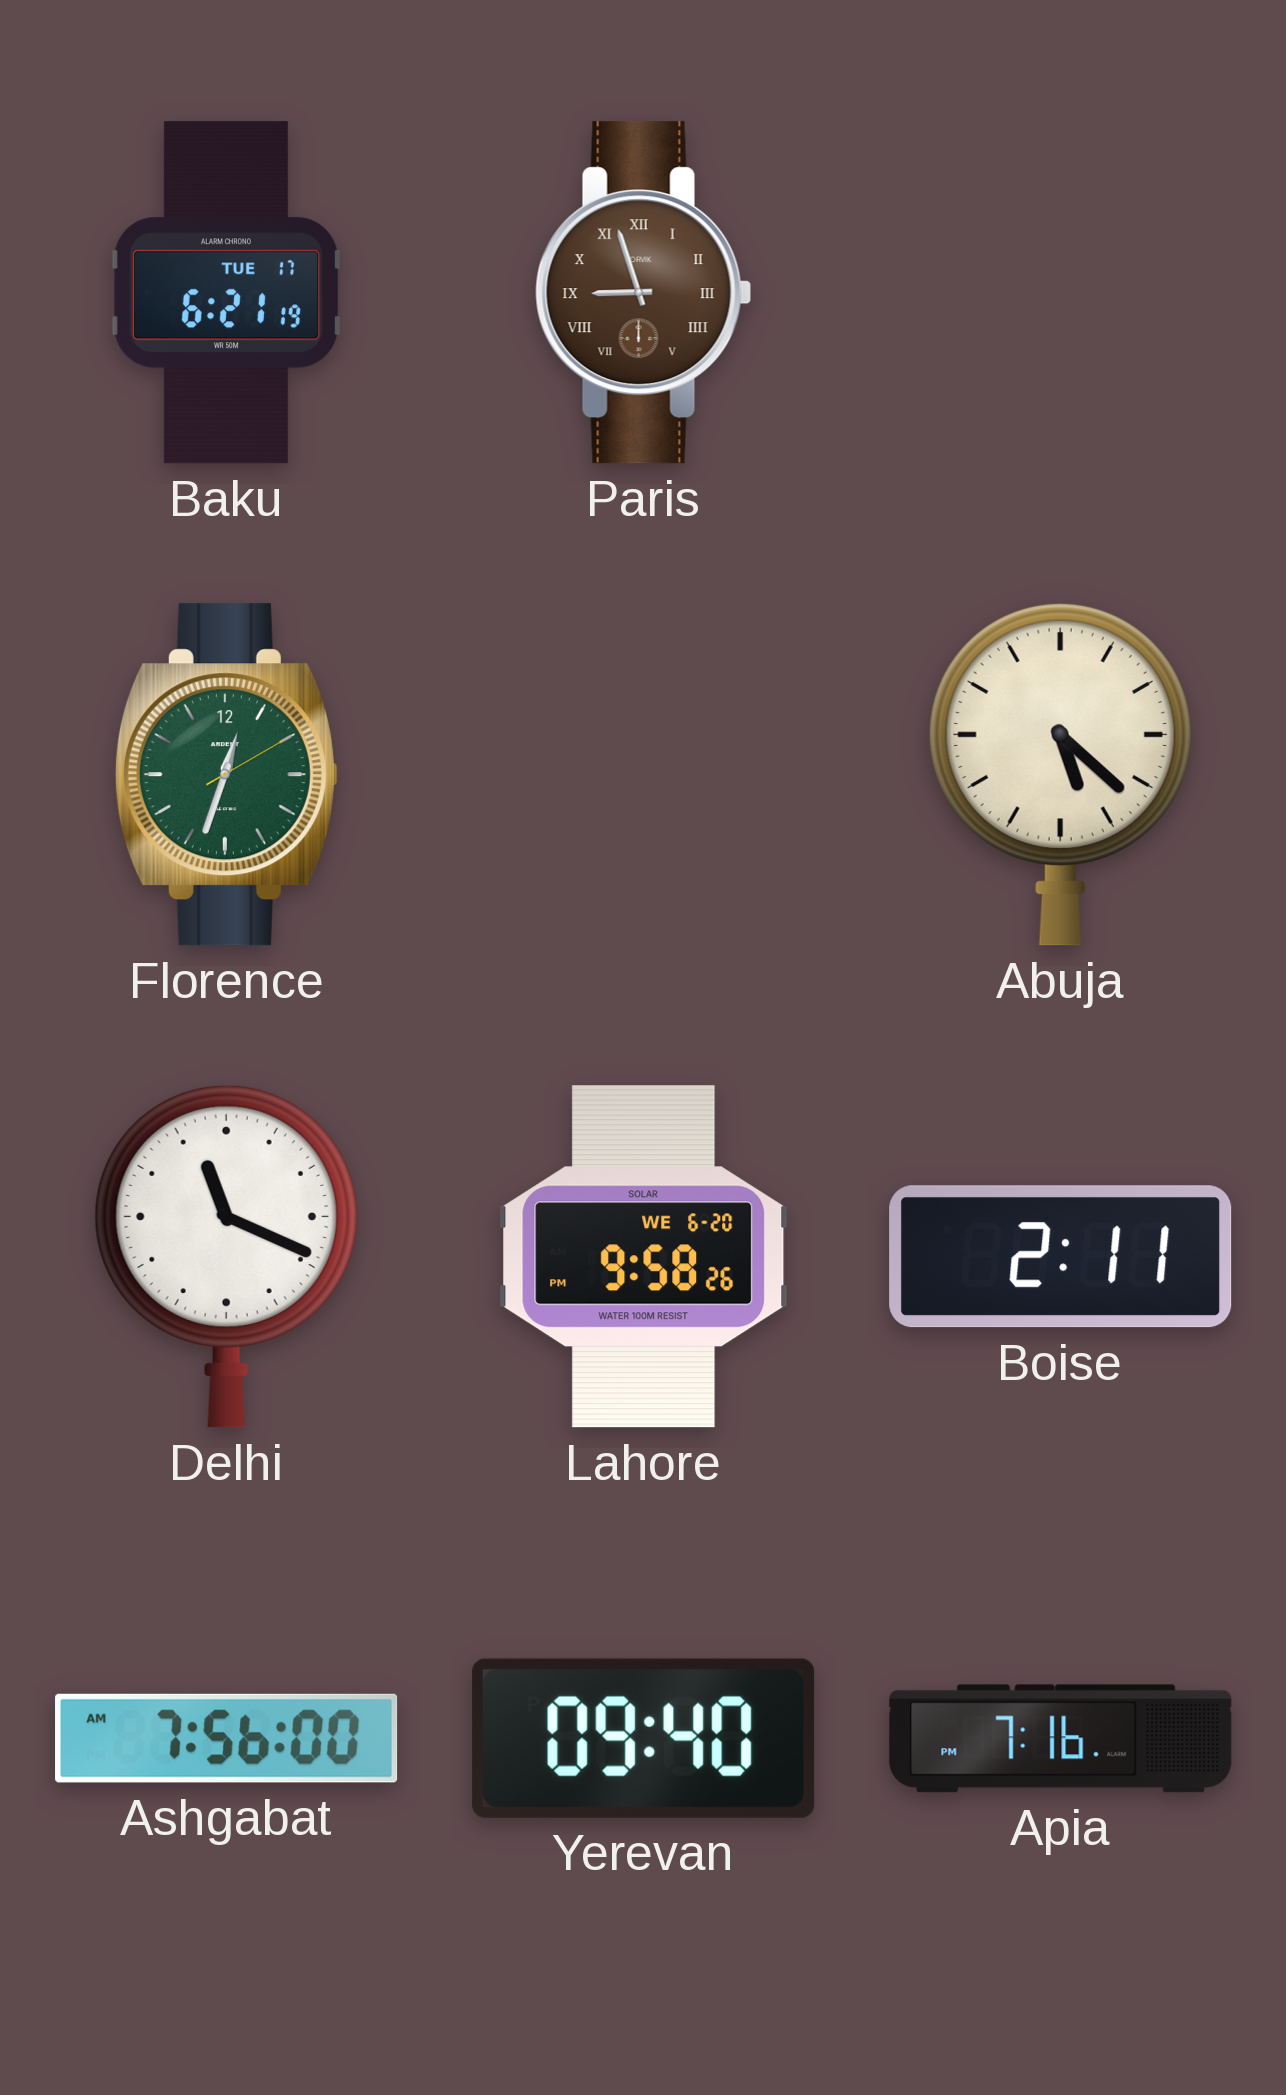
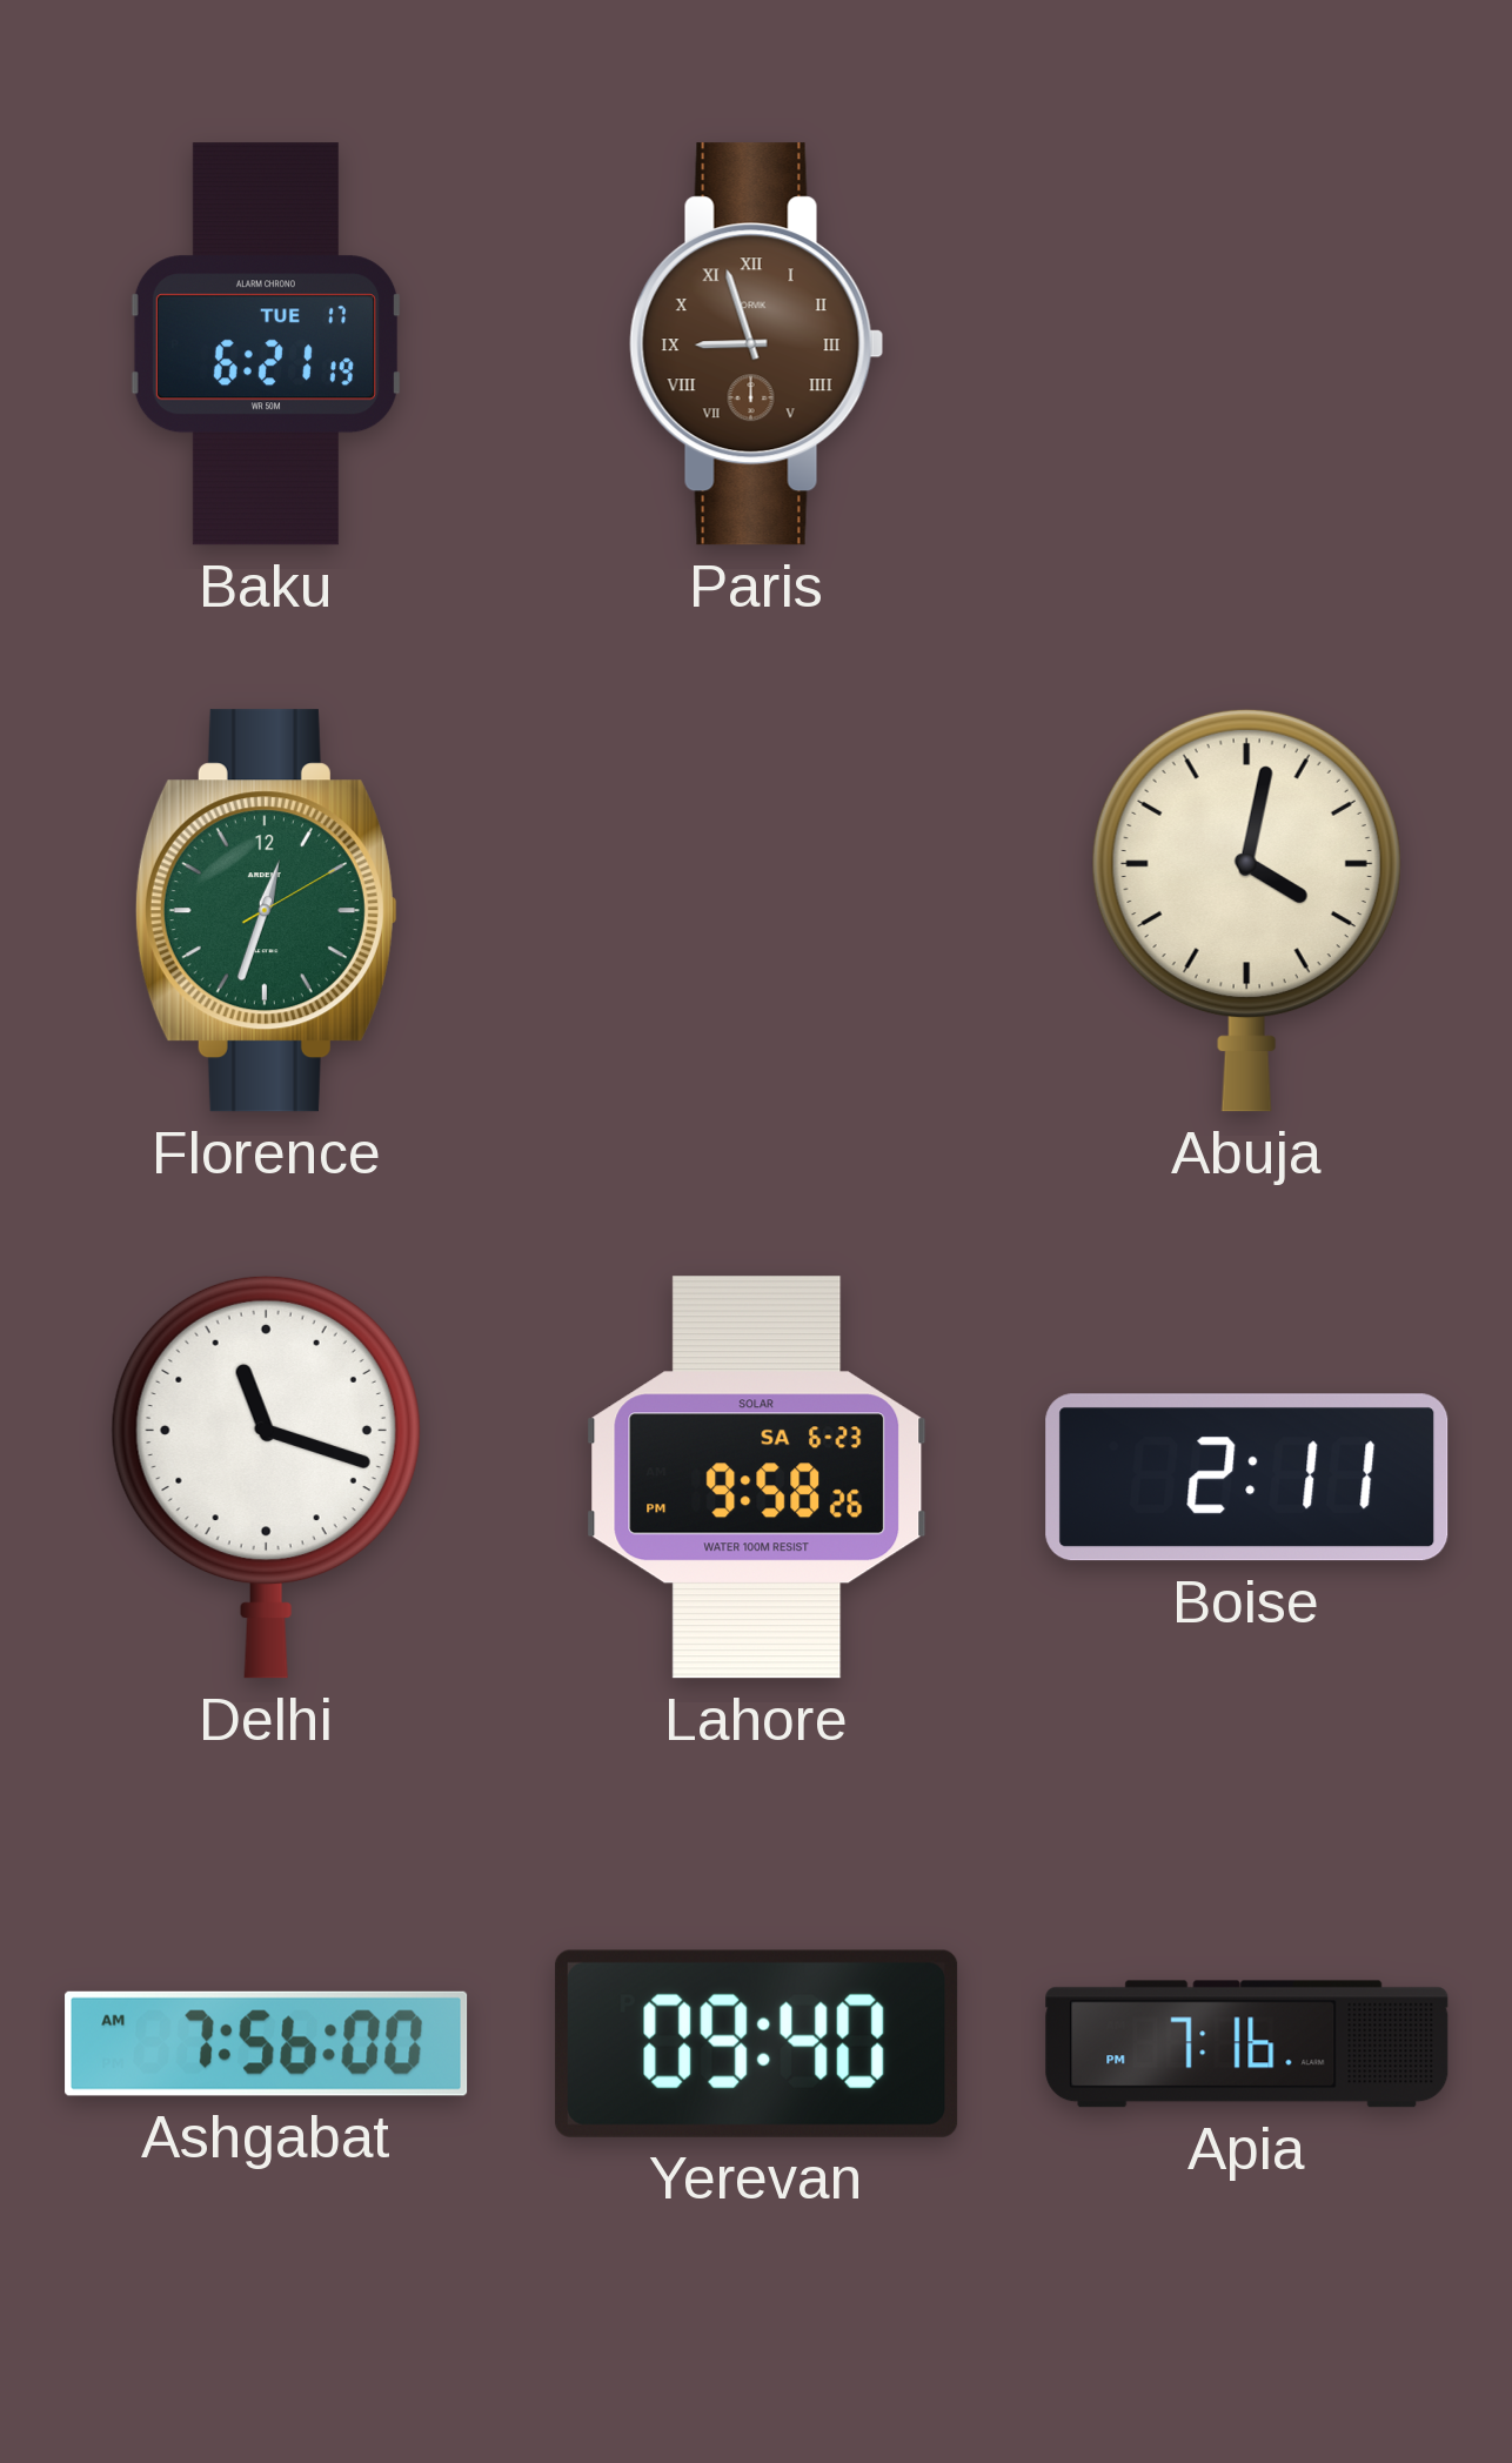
Abuja: 5:22 -> 4:02
Delhi: 11:19 -> 11:18
Lahore date: WE 6-20 -> SA 6-23
